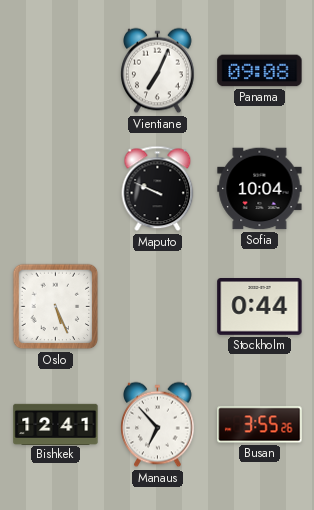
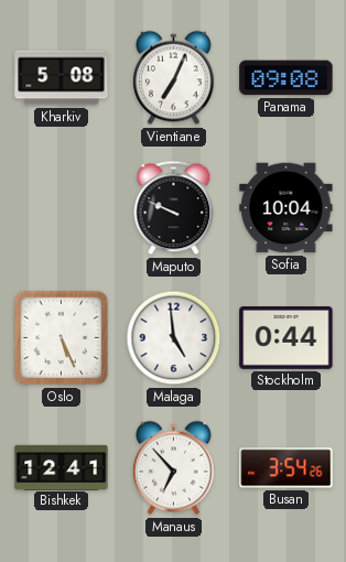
Kharkiv: none -> 5:08
Malaga: none -> 4:59
Busan: 3:55 -> 3:54
